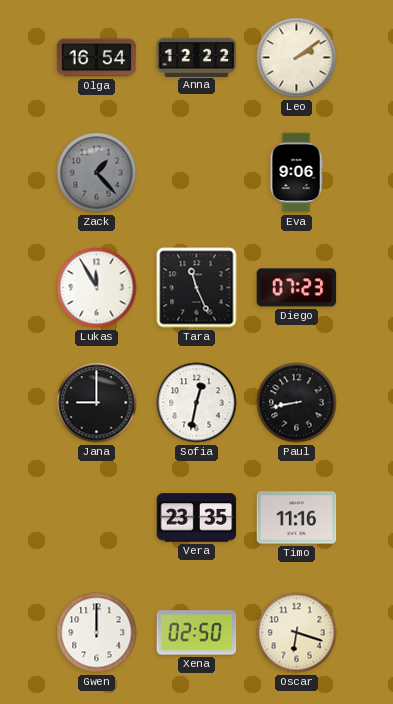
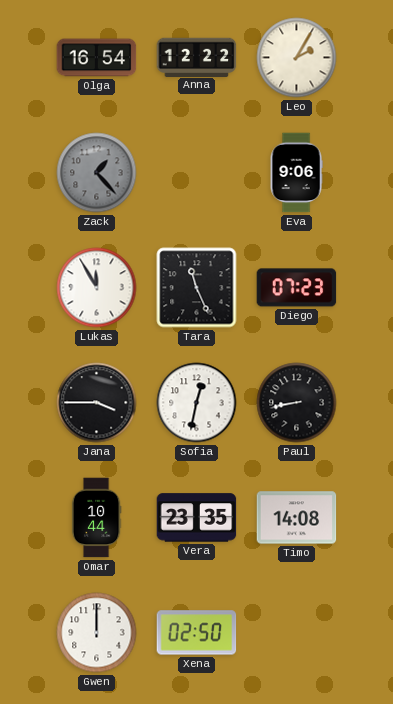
Leo: 2:09 -> 2:05
Jana: 9:00 -> 3:45
Omar: none -> 10:44
Timo: 11:16 -> 14:08
Oscar: 6:18 -> none
